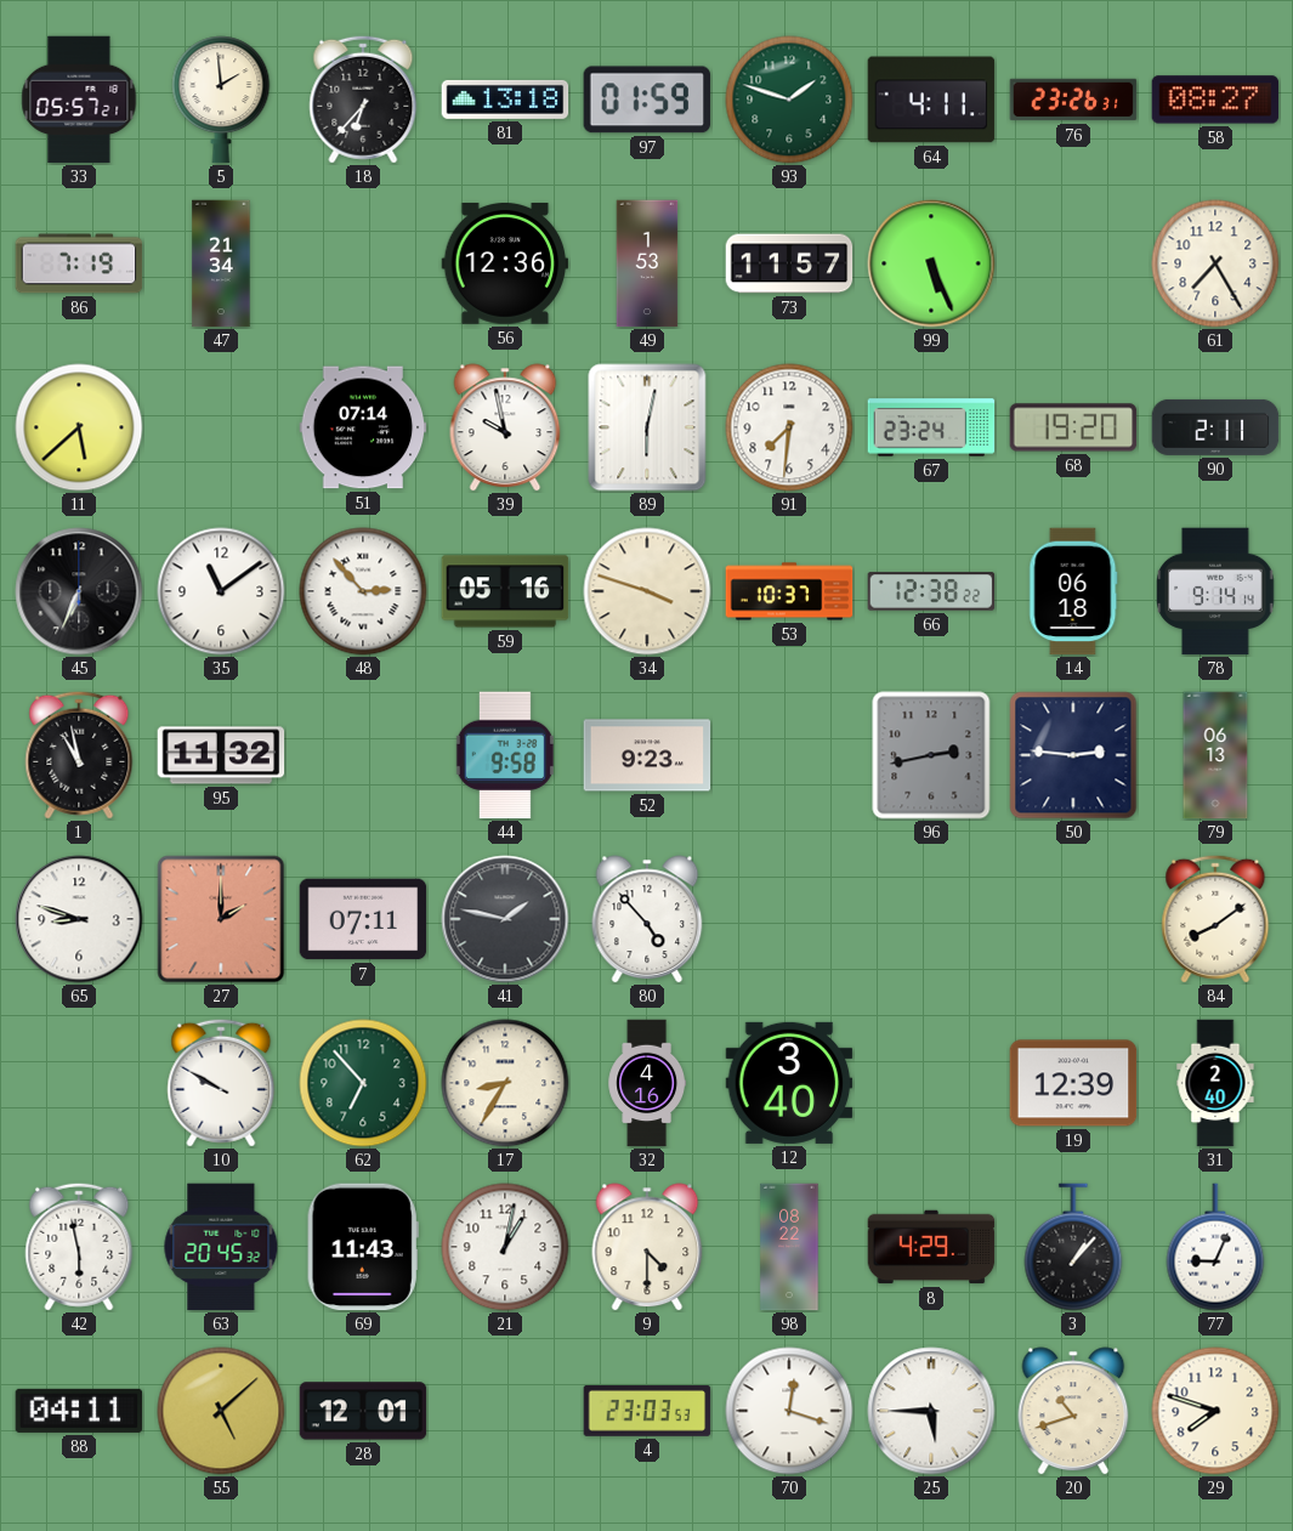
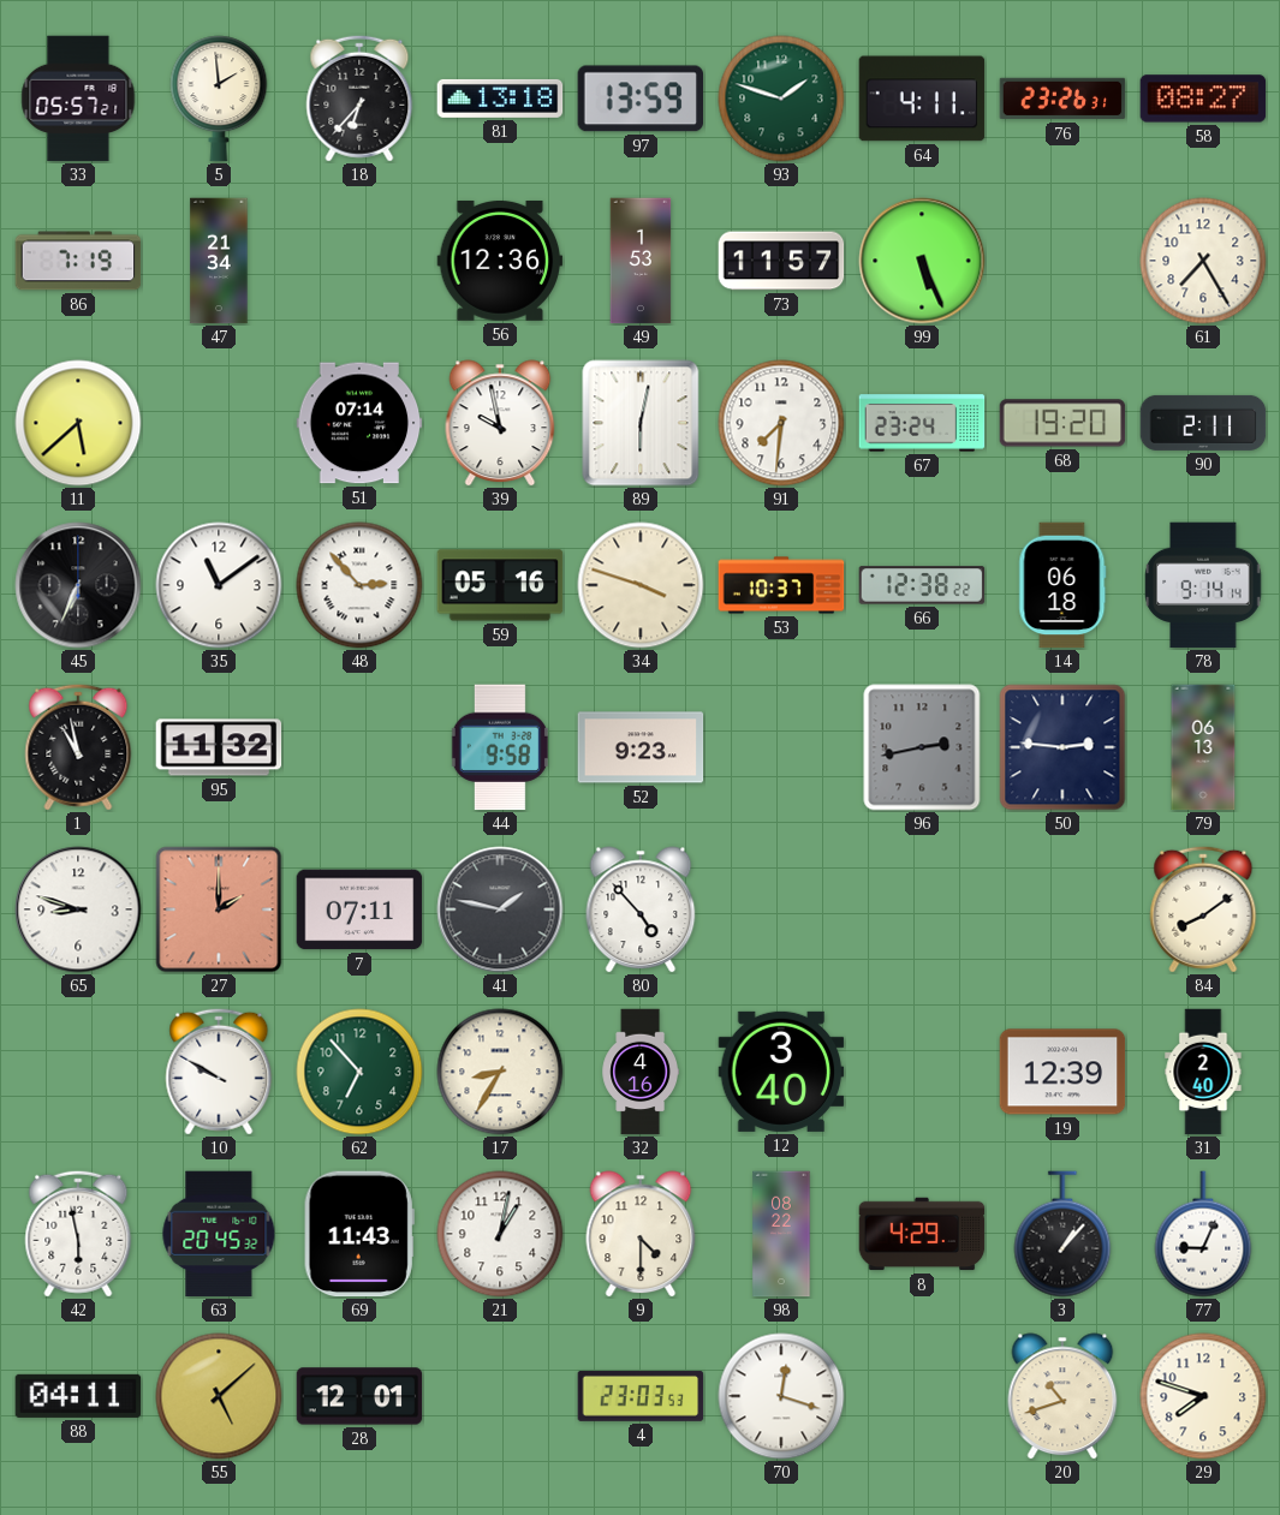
97: 01:59 -> 13:59
25: 5:45 -> none
